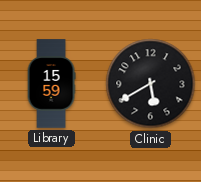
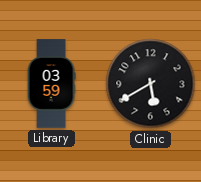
Library: 15:59 -> 03:59
